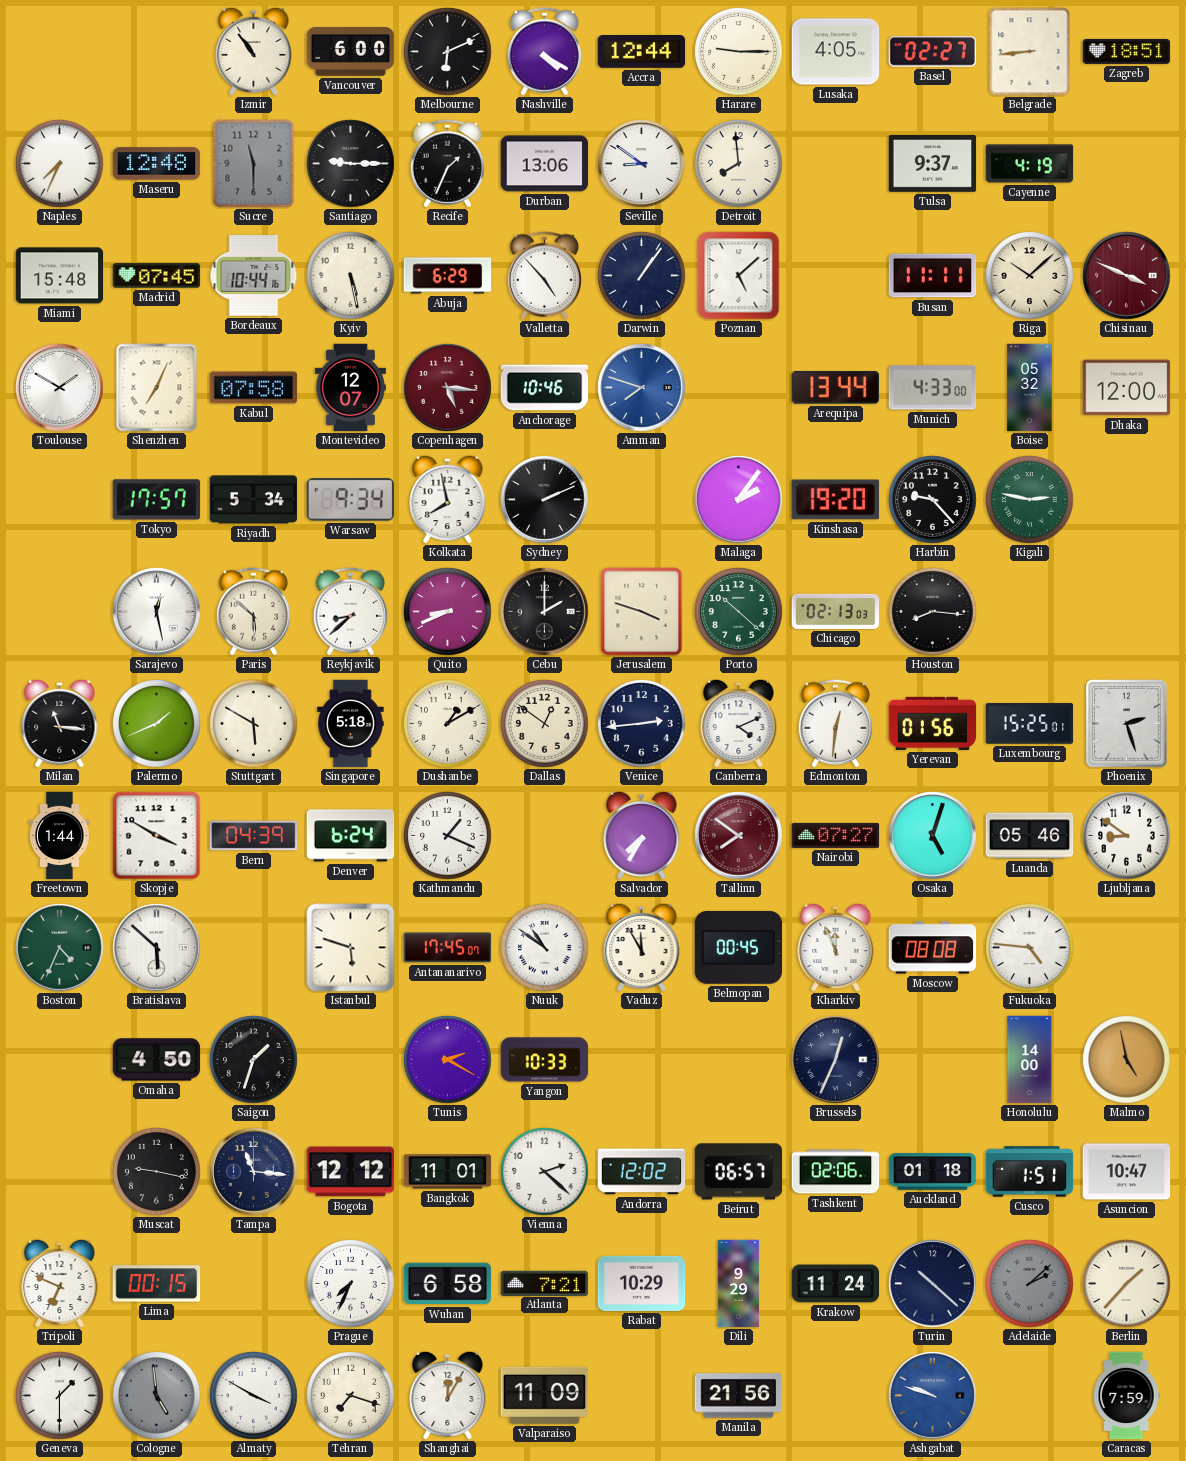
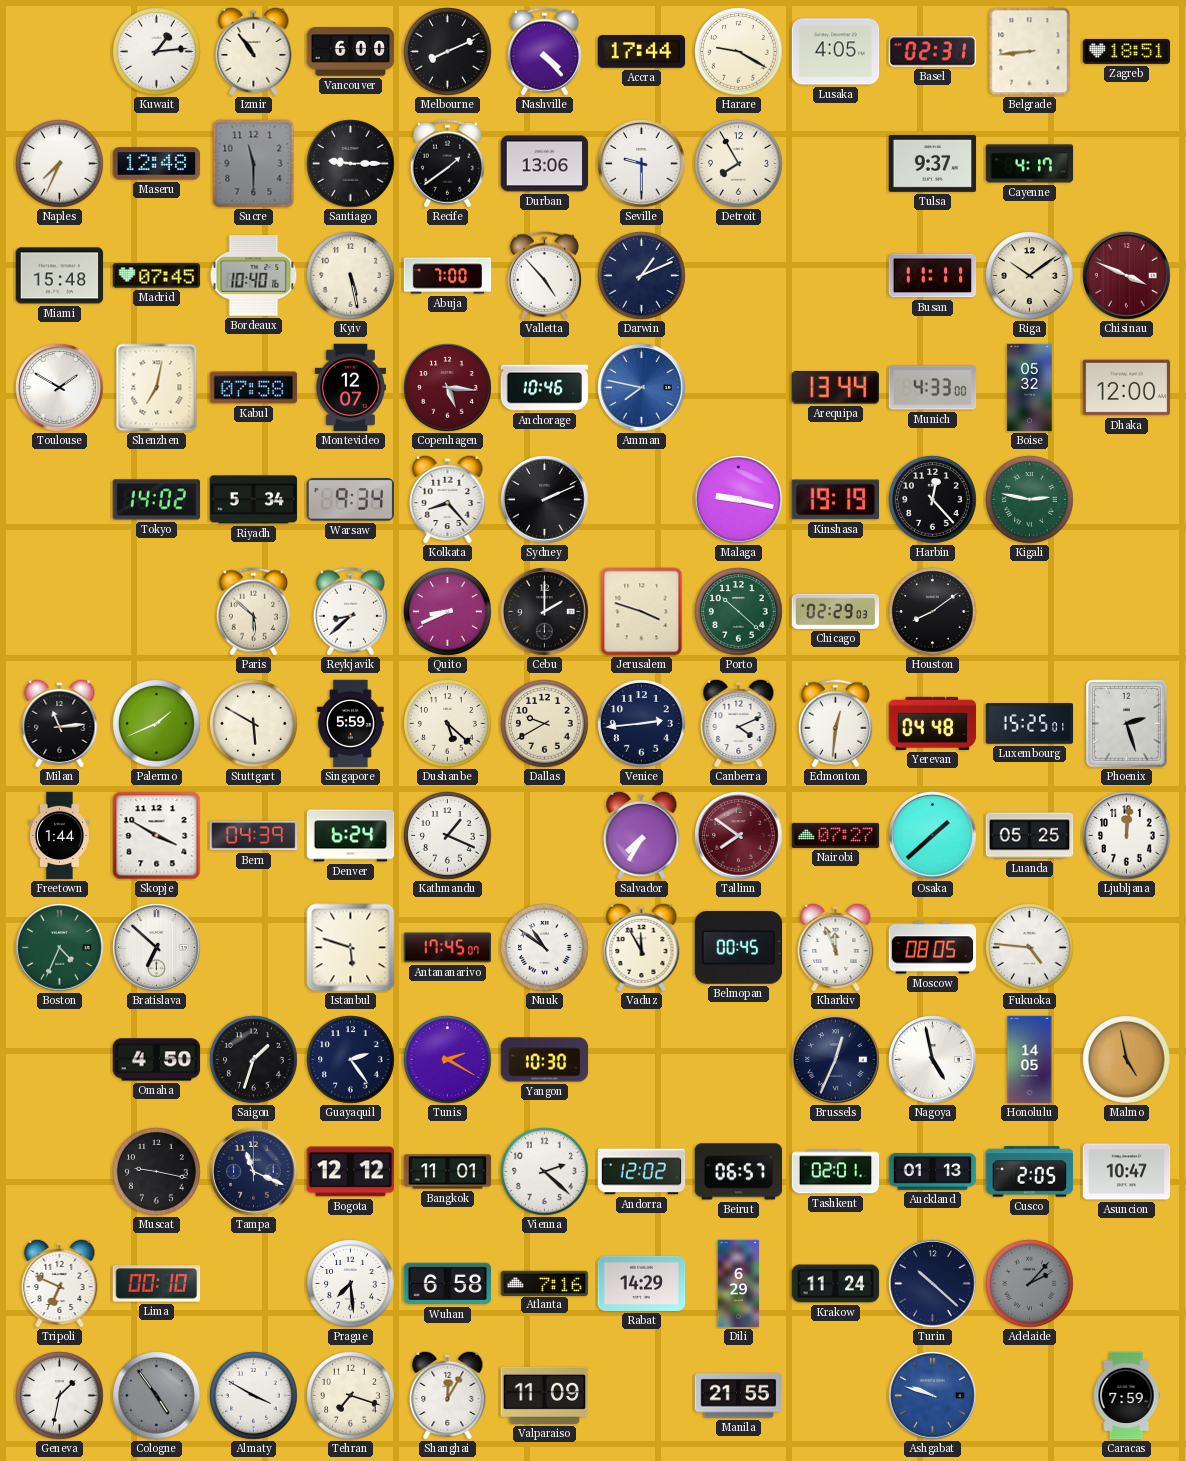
Kuwait: none -> 1:14
Melbourne: 6:11 -> 8:11
Nashville: 4:20 -> 4:23
Accra: 12:44 -> 17:44
Harare: 9:15 -> 9:20
Basel: 02:27 -> 02:31
Recife: 1:34 -> 1:39
Seville: 8:51 -> 9:30
Detroit: 7:59 -> 7:55
Cayenne: 4:19 -> 4:17
Bordeaux: 10:44 -> 10:40
Abuja: 6:29 -> 7:00
Darwin: 1:06 -> 1:11
Poznan: 5:08 -> none
Riga: 10:08 -> 10:09
Shenzhen: 7:04 -> 7:02
Amman: 7:48 -> 7:47
Tokyo: 17:57 -> 14:02
Kolkata: 7:58 -> 8:23
Malaga: 2:06 -> 9:17
Kinshasa: 19:20 -> 19:19
Harbin: 9:23 -> 12:23
Sarajevo: 12:28 -> none
Chicago: 02:13 -> 02:29
Houston: 8:16 -> 8:09
Milan: 11:16 -> 11:14
Singapore: 5:18 -> 5:59
Dushanbe: 1:10 -> 5:22
Dallas: 12:51 -> 9:40
Yerevan: 01:56 -> 04:48
Osaka: 5:03 -> 1:38
Luanda: 05:46 -> 05:25
Ljubljana: 8:51 -> 12:01
Bratislava: 5:52 -> 6:52
Moscow: 08:08 -> 08:05
Guayaquil: none -> 2:24
Yangon: 10:33 -> 10:30
Nagoya: none -> 4:58
Honolulu: 14:00 -> 14:05
Tampa: 11:16 -> 11:19
Tashkent: 02:06 -> 02:01
Auckland: 01:18 -> 01:13
Cusco: 1:51 -> 2:05
Lima: 00:15 -> 00:10
Prague: 7:34 -> 7:29
Atlanta: 7:21 -> 7:16
Rabat: 10:29 -> 14:29
Dili: 9:29 -> 6:29
Adelaide: 2:08 -> 2:07
Berlin: 1:37 -> none
Geneva: 1:30 -> 1:32
Cologne: 4:59 -> 4:54
Manila: 21:56 -> 21:55
